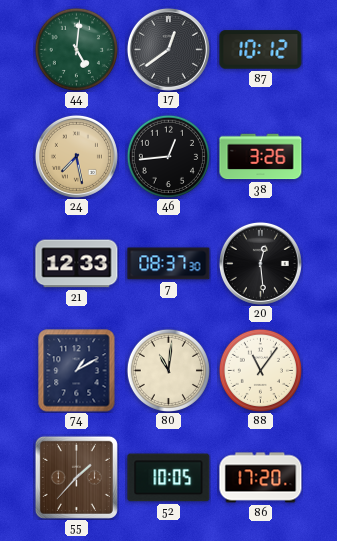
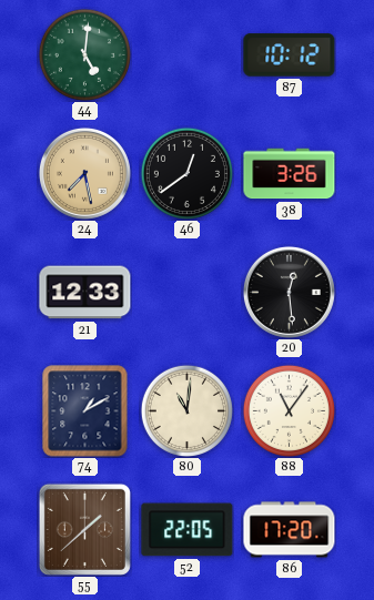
17: 12:39 -> none
46: 12:44 -> 12:39
7: 08:37 -> none
55: 1:37 -> 1:38
52: 10:05 -> 22:05
